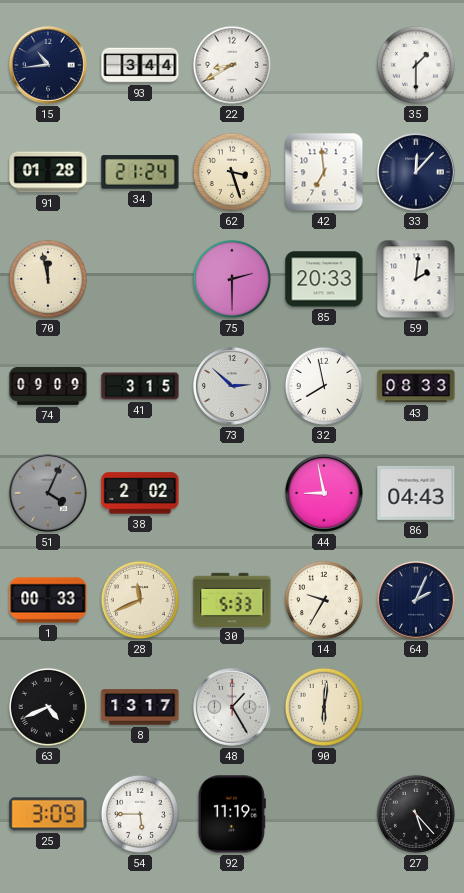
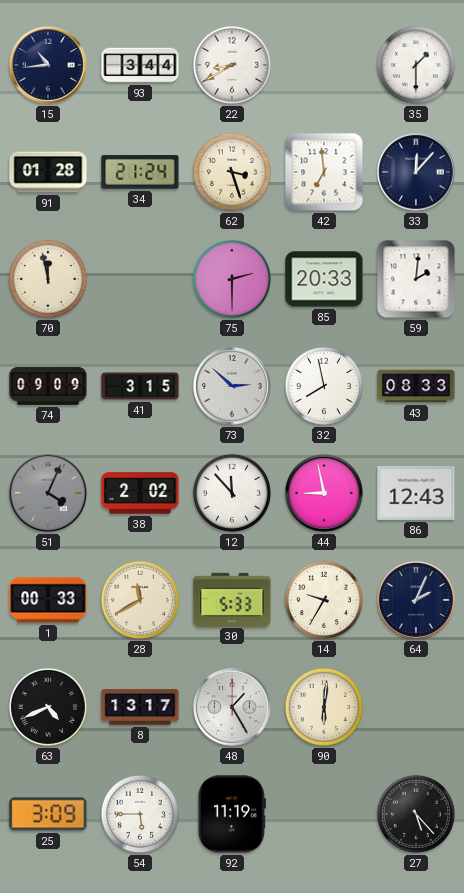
12: none -> 11:53
86: 04:43 -> 12:43
28: 11:41 -> 11:40
